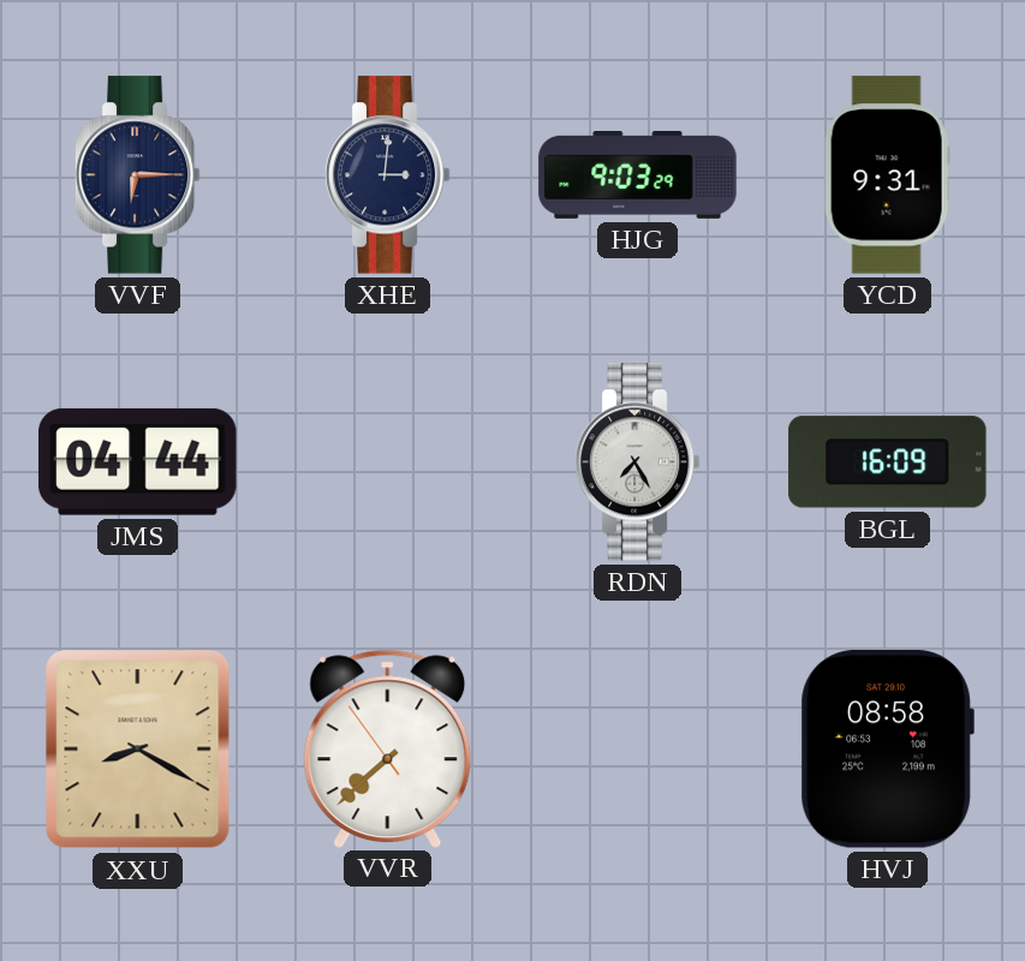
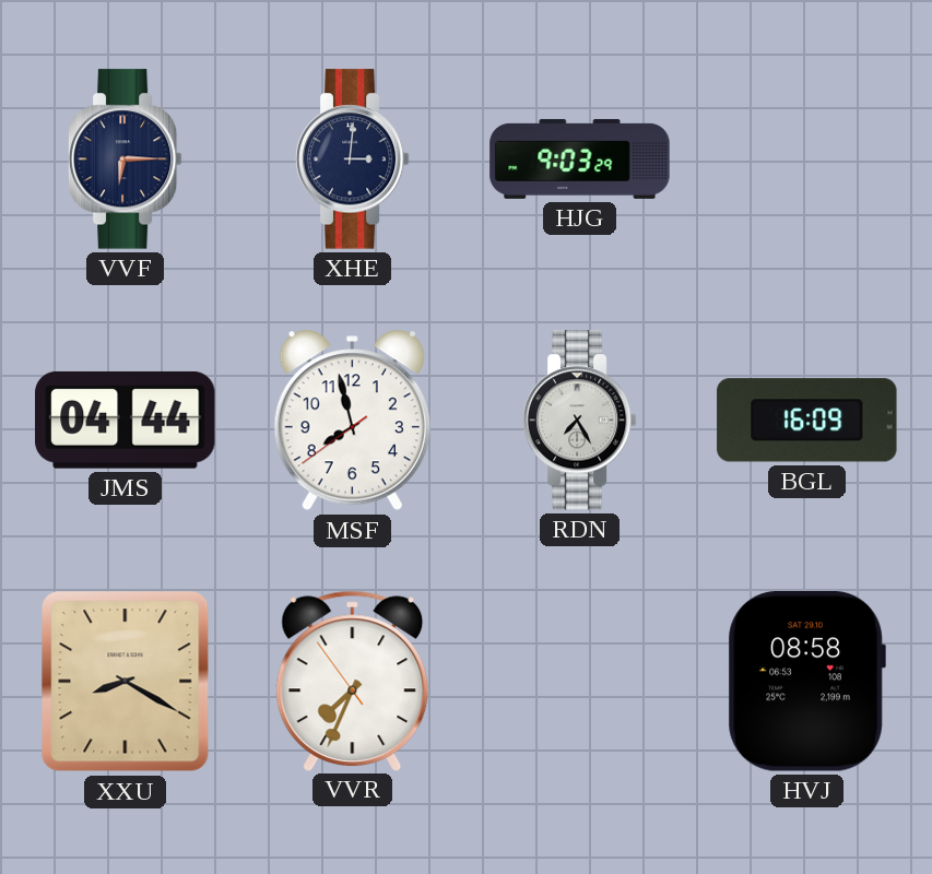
YCD: 9:31 -> none
MSF: none -> 7:57
VVR: 7:37 -> 7:33
